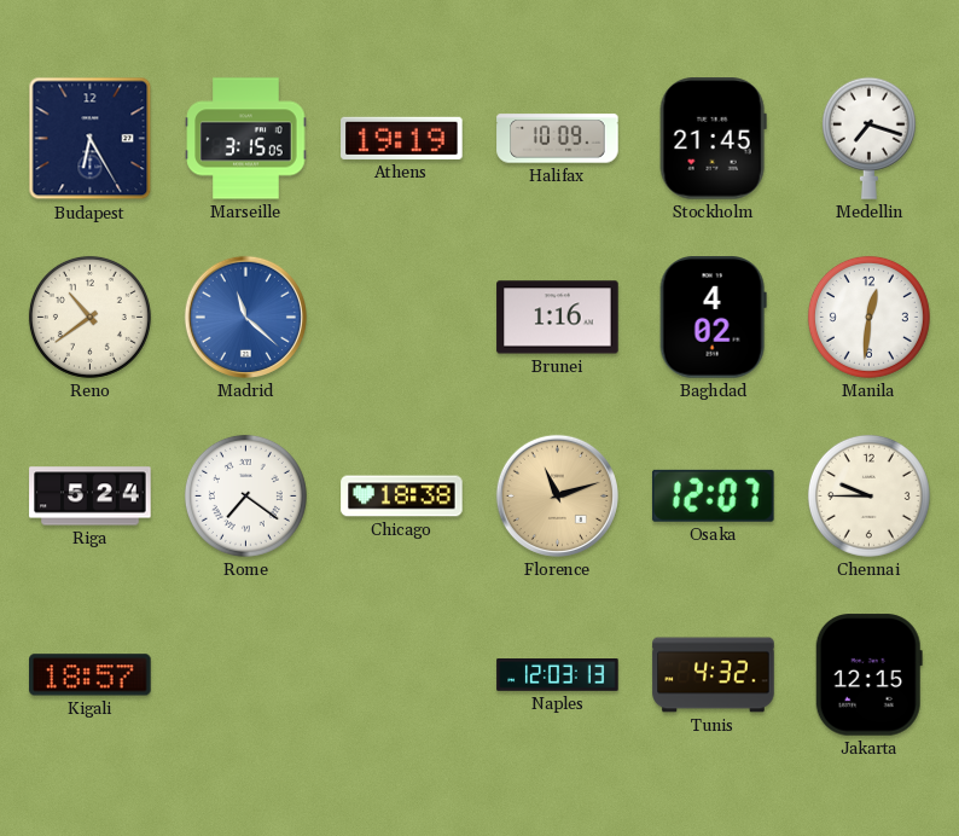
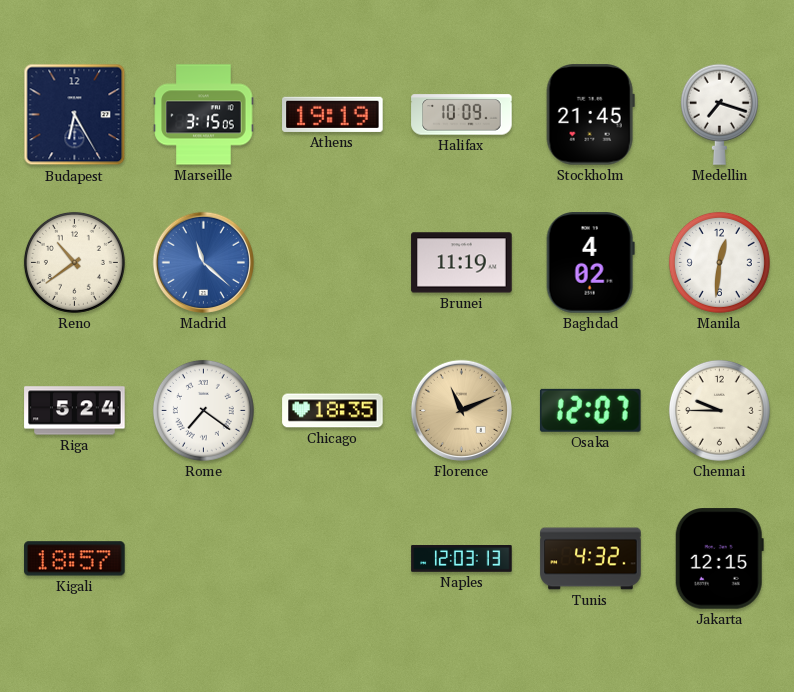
Brunei: 1:16 -> 11:19
Chicago: 18:38 -> 18:35
Florence: 11:12 -> 11:11
